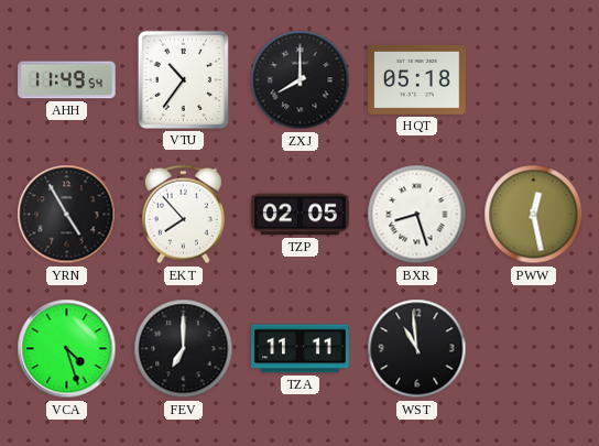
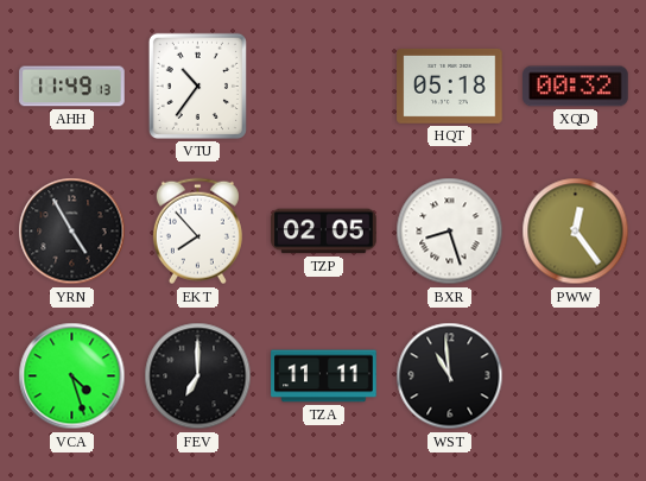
AHH: 11:49:54 -> 11:49:13
ZXJ: 8:00 -> none
XQD: none -> 00:32
PWW: 12:28 -> 12:24
